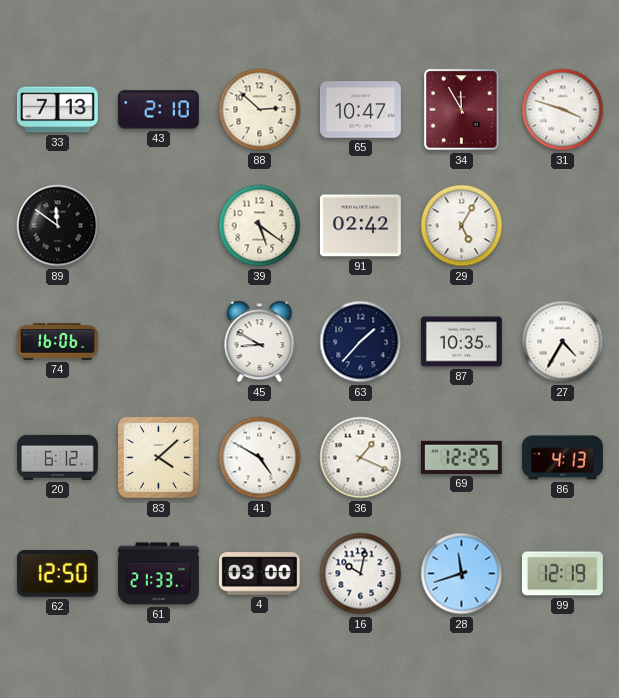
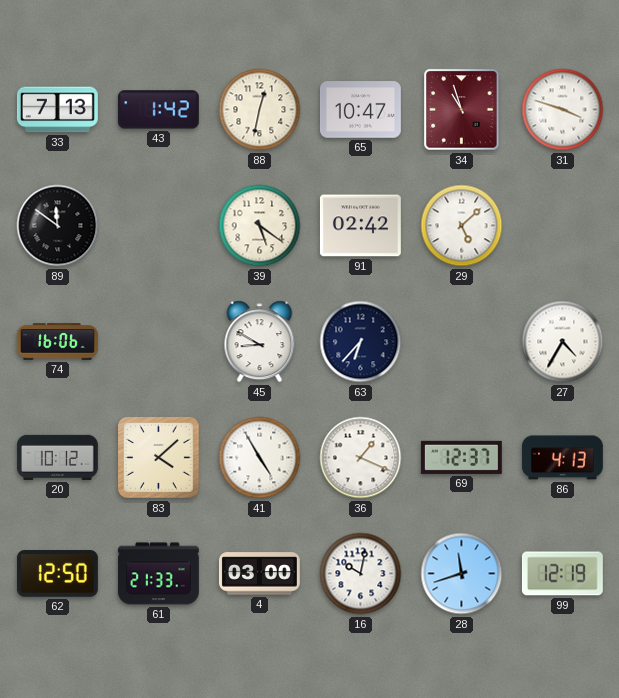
43: 2:10 -> 1:42
88: 2:52 -> 12:32
34: 11:55 -> 10:57
29: 5:05 -> 5:08
63: 1:37 -> 6:37
87: 10:35 -> none
20: 6:12 -> 10:12
41: 4:50 -> 4:55
69: 12:25 -> 12:37
